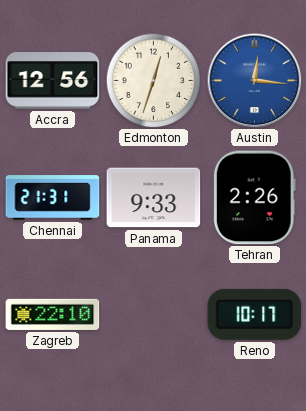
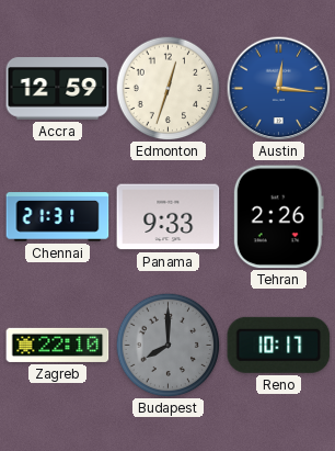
Accra: 12:56 -> 12:59
Budapest: none -> 8:00
